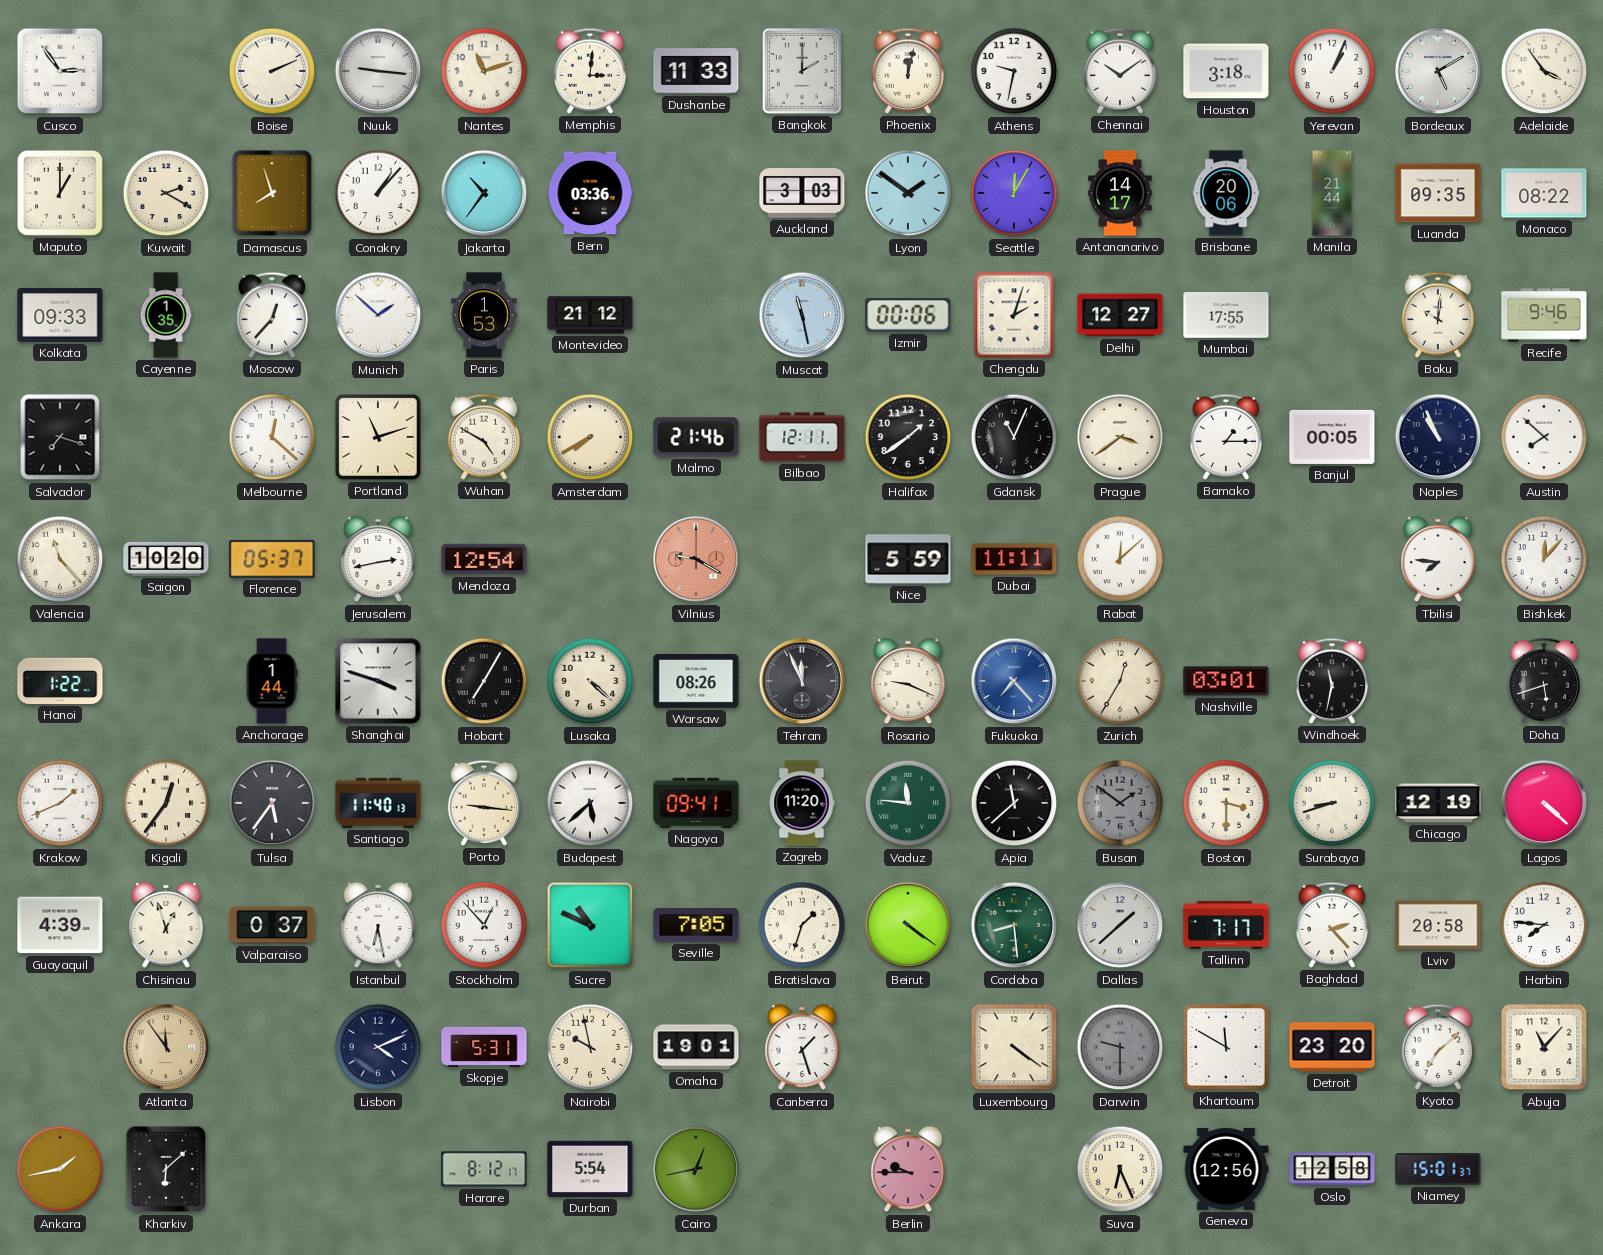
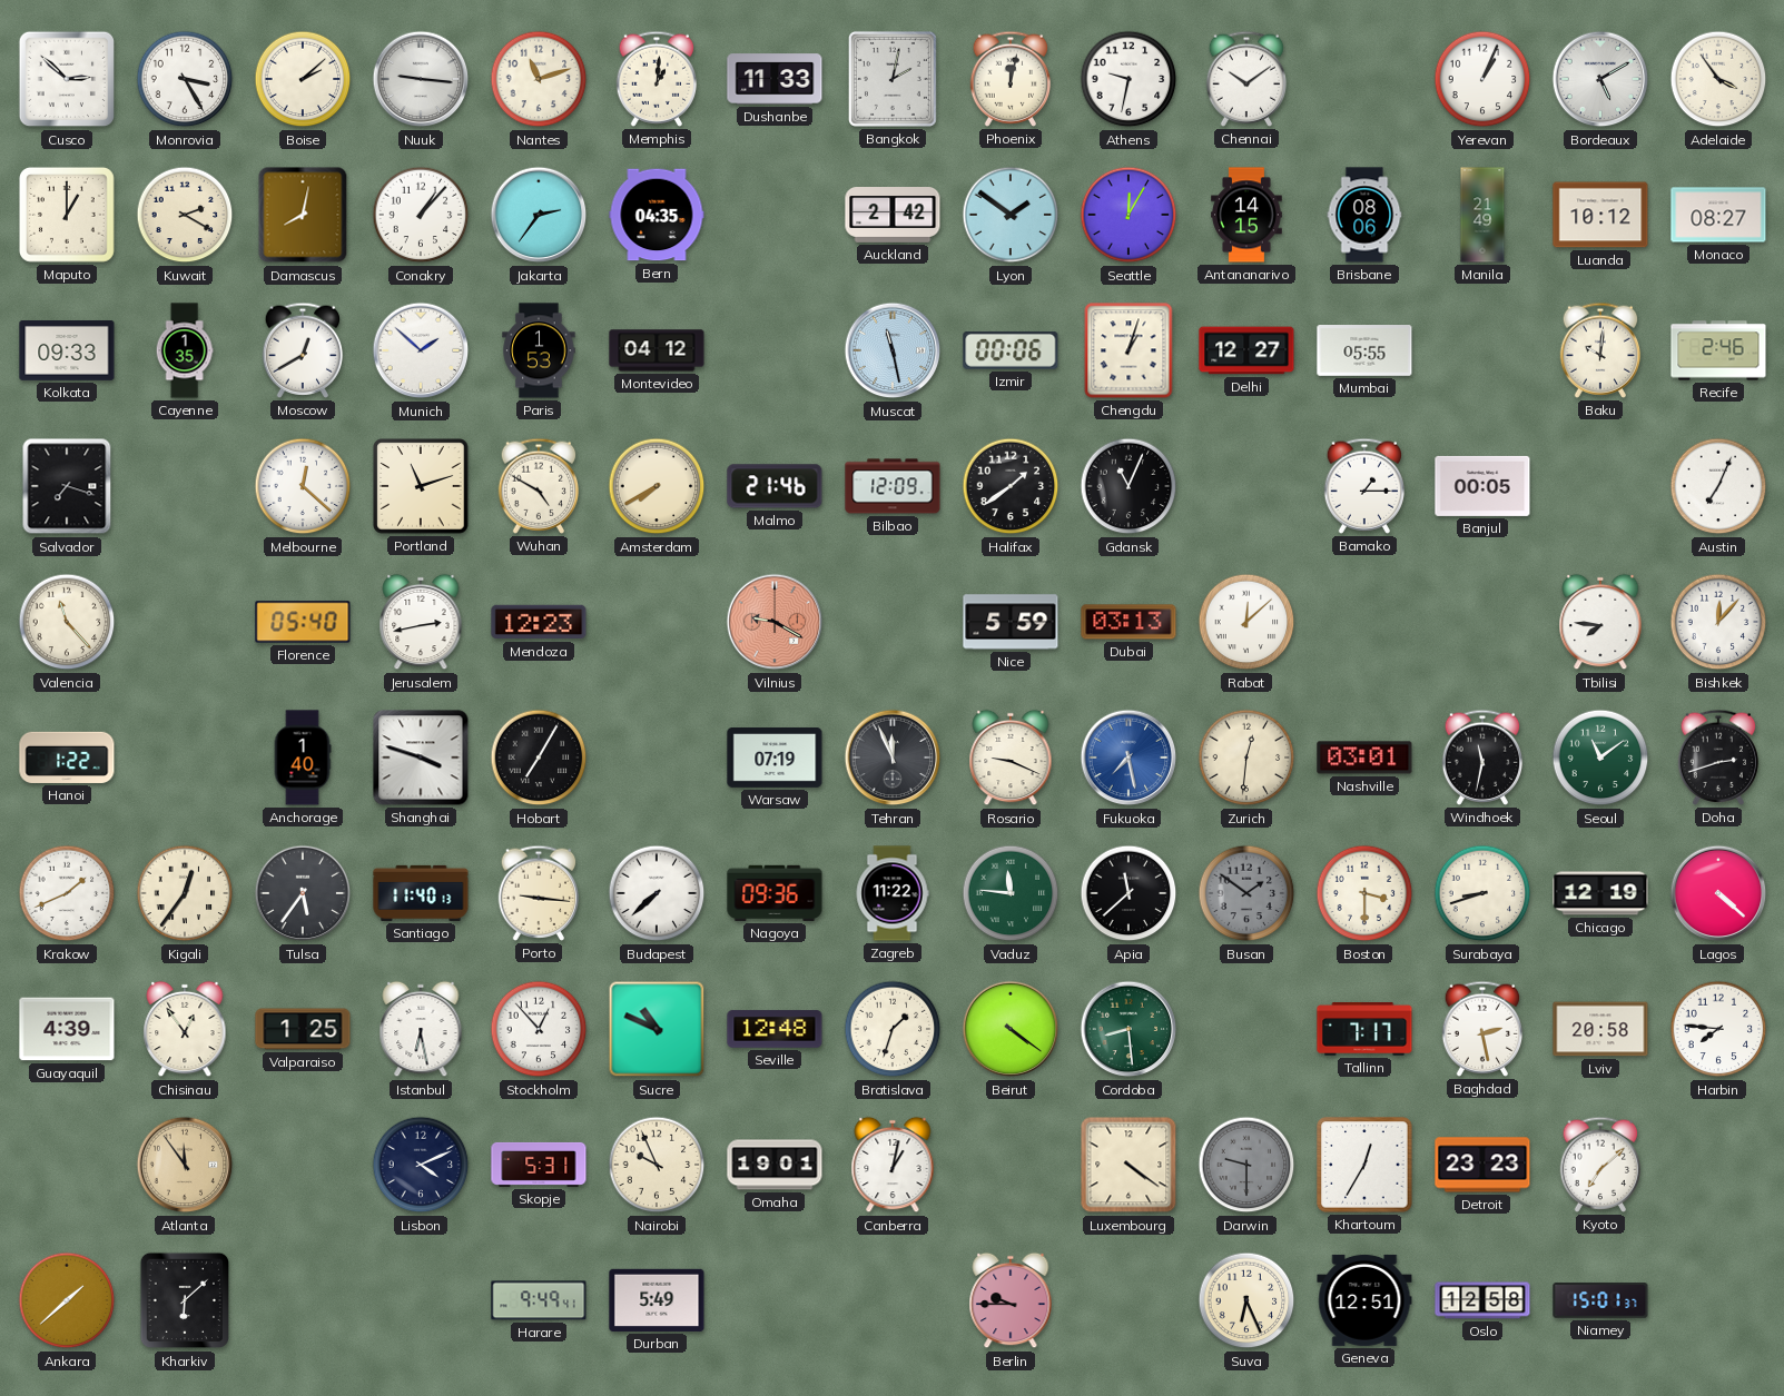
Cusco: 2:54 -> 2:52
Monrovia: none -> 3:25
Boise: 2:11 -> 2:08
Memphis: 3:01 -> 1:01
Bangkok: 2:00 -> 2:02
Houston: 3:18 -> none
Damascus: 7:57 -> 8:02
Jakarta: 10:36 -> 2:36
Bern: 03:36 -> 04:35
Auckland: 3:03 -> 2:42
Antananarivo: 14:17 -> 14:15
Brisbane: 20:06 -> 08:06
Manila: 21:44 -> 21:49
Luanda: 09:35 -> 10:12
Monaco: 08:22 -> 08:27
Moscow: 12:37 -> 12:40
Montevideo: 21:12 -> 04:12
Chengdu: 2:03 -> 1:03
Mumbai: 17:55 -> 05:55
Recife: 9:46 -> 2:46
Bilbao: 12:11 -> 12:09
Prague: 3:39 -> none
Naples: 10:56 -> none
Austin: 7:52 -> 7:04
Saigon: 10:20 -> none
Florence: 05:37 -> 05:40
Mendoza: 12:54 -> 12:23
Dubai: 11:11 -> 03:13
Anchorage: 1:44 -> 1:40
Lusaka: 4:22 -> none
Warsaw: 08:26 -> 07:19
Fukuoka: 7:23 -> 7:28
Zurich: 12:35 -> 12:31
Seoul: none -> 11:09
Doha: 5:42 -> 2:42
Budapest: 5:38 -> 7:38
Nagoya: 09:41 -> 09:36
Zagreb: 11:20 -> 11:22
Chisinau: 12:57 -> 12:54
Valparaiso: 0:37 -> 1:25
Seville: 7:05 -> 12:48
Dallas: 1:38 -> none
Baghdad: 2:23 -> 2:28
Nairobi: 9:58 -> 9:56
Canberra: 1:27 -> 1:02
Khartoum: 11:50 -> 12:35
Detroit: 23:20 -> 23:23
Abuja: 11:07 -> none
Ankara: 1:43 -> 1:38
Harare: 8:12 -> 9:49
Durban: 5:54 -> 5:49
Cairo: 12:43 -> none
Geneva: 12:56 -> 12:51
